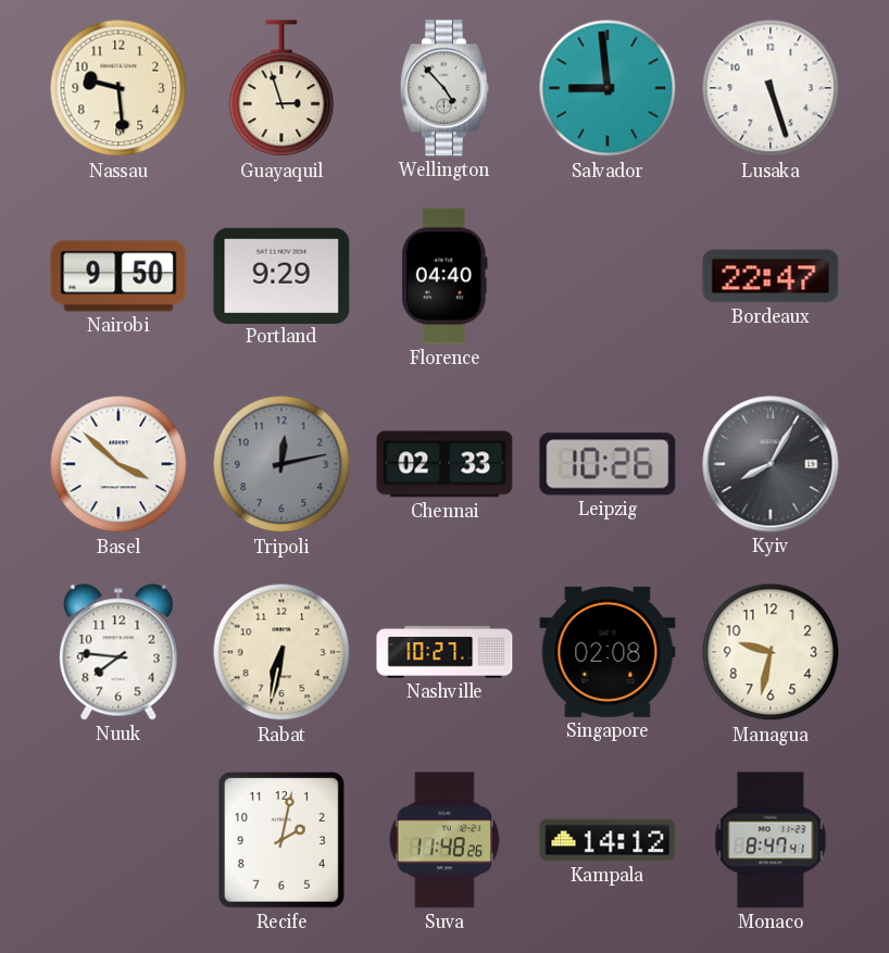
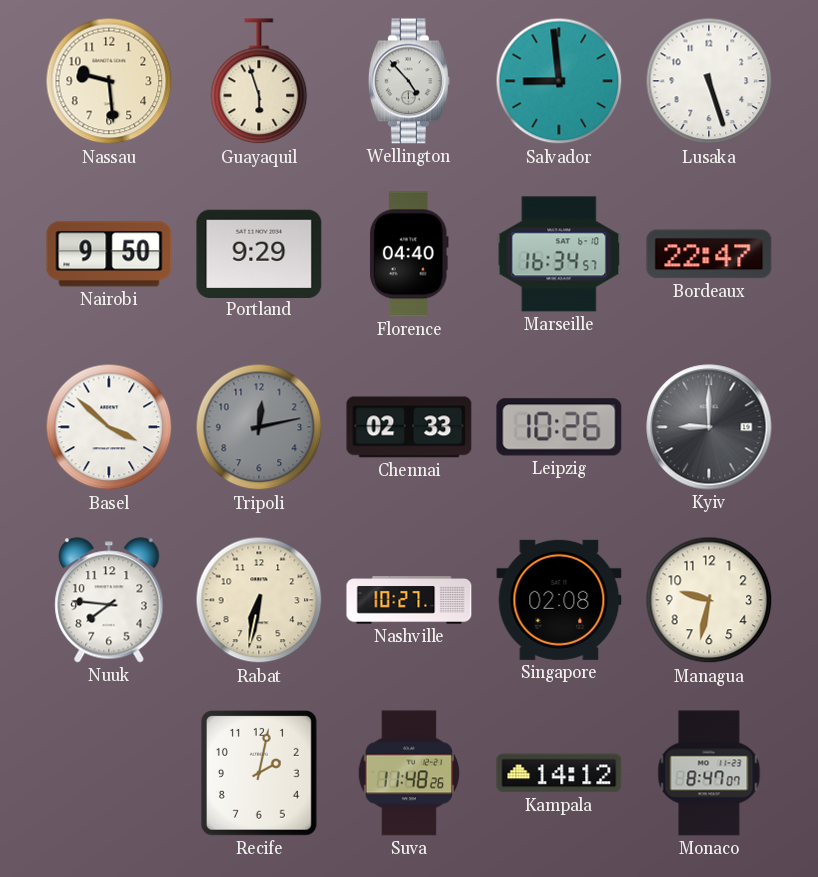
Guayaquil: 2:57 -> 5:57
Marseille: none -> 16:34
Kyiv: 8:05 -> 9:00
Monaco: 8:47:41 -> 8:47:07
